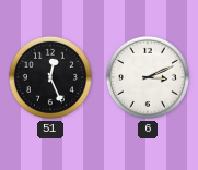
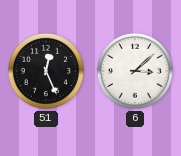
6: 3:11 -> 3:08
